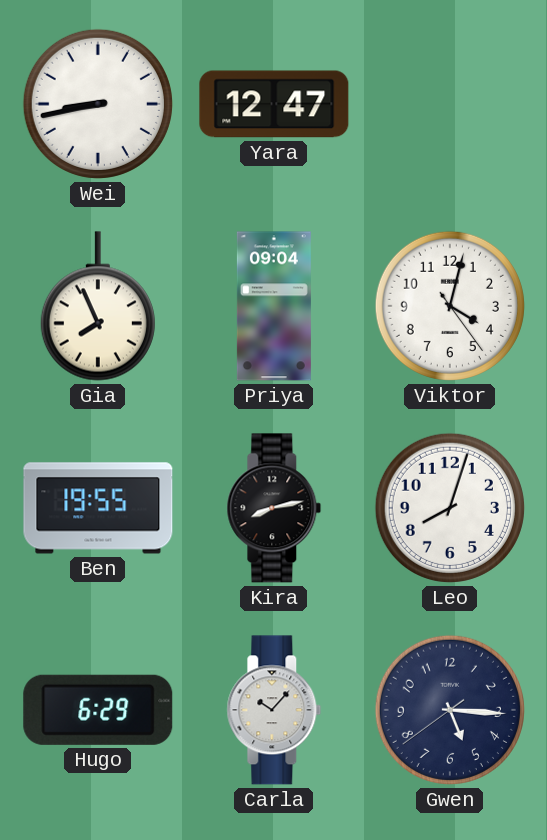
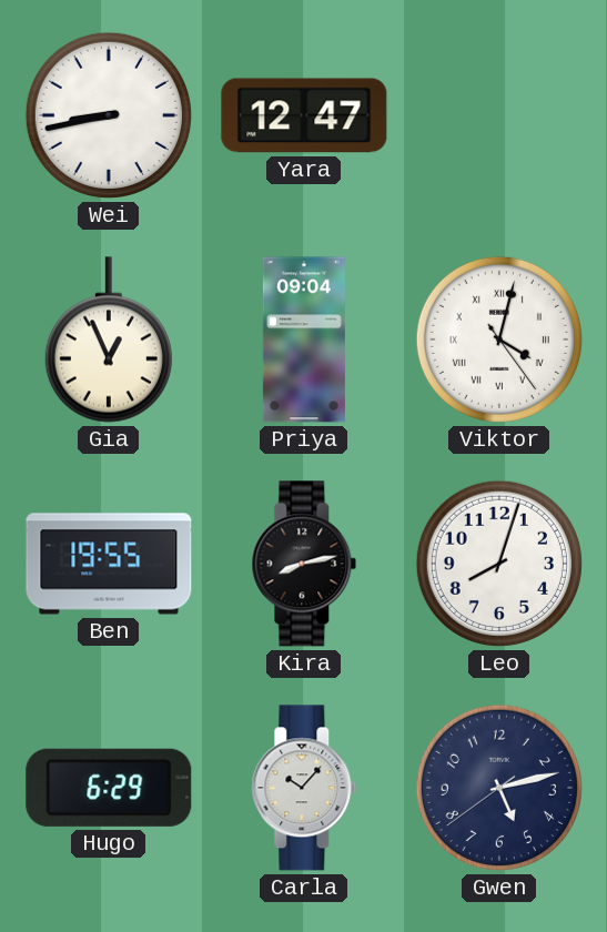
Gia: 7:56 -> 12:56
Viktor numerals: Arabic -> Roman
Gwen: 5:15 -> 5:12
